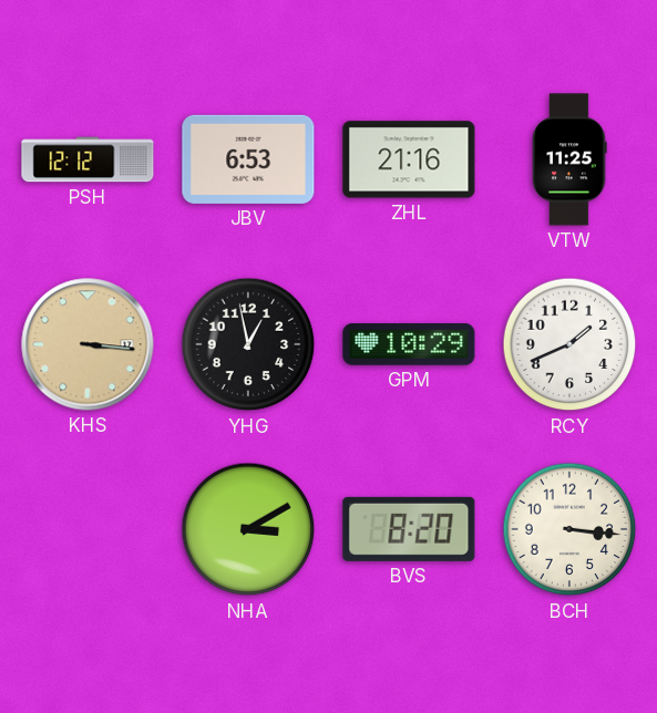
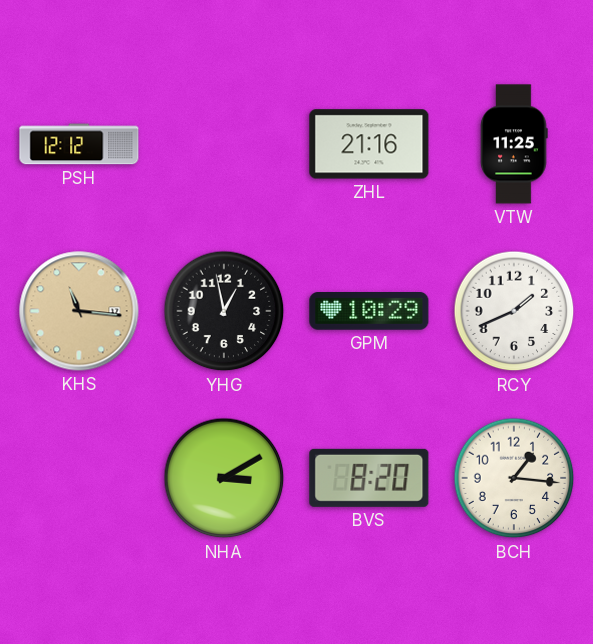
JBV: 6:53 -> none
KHS: 3:16 -> 11:16
BCH: 3:16 -> 1:16
